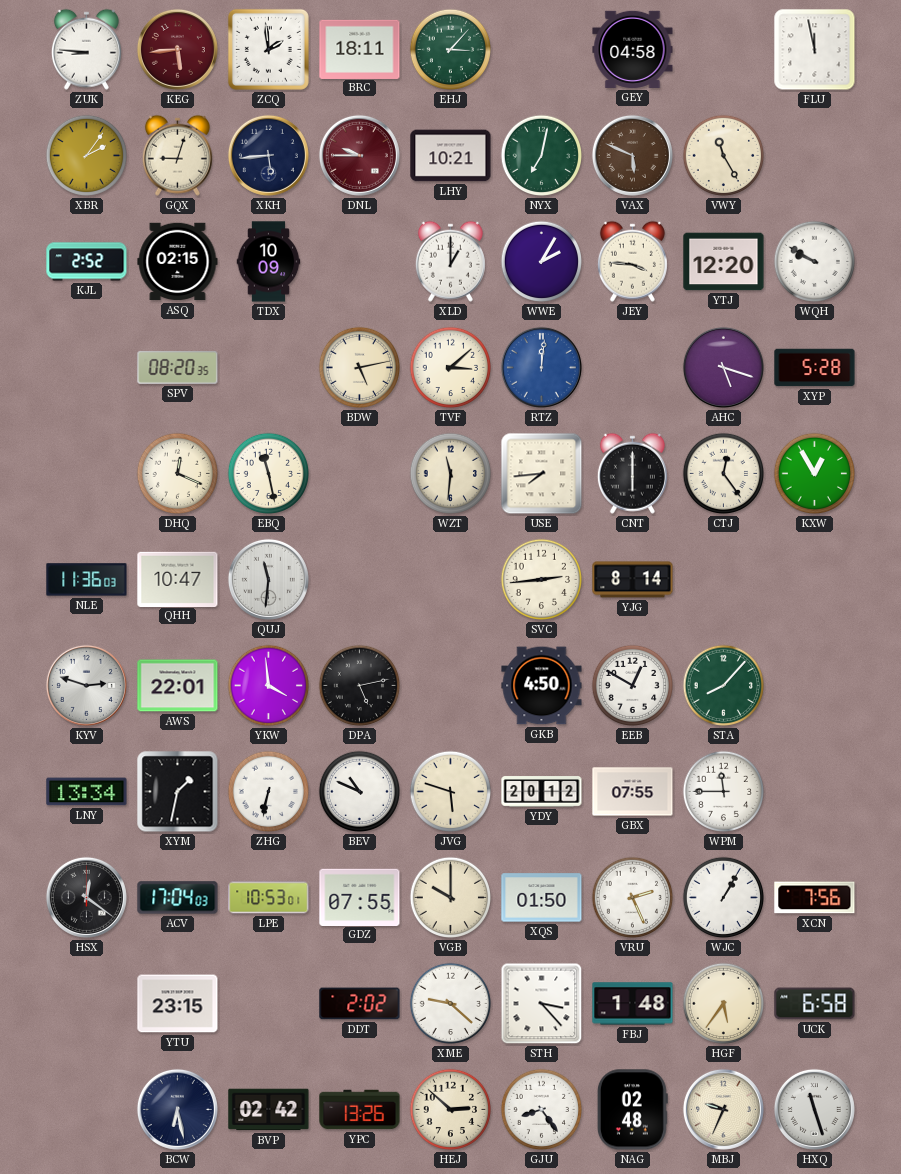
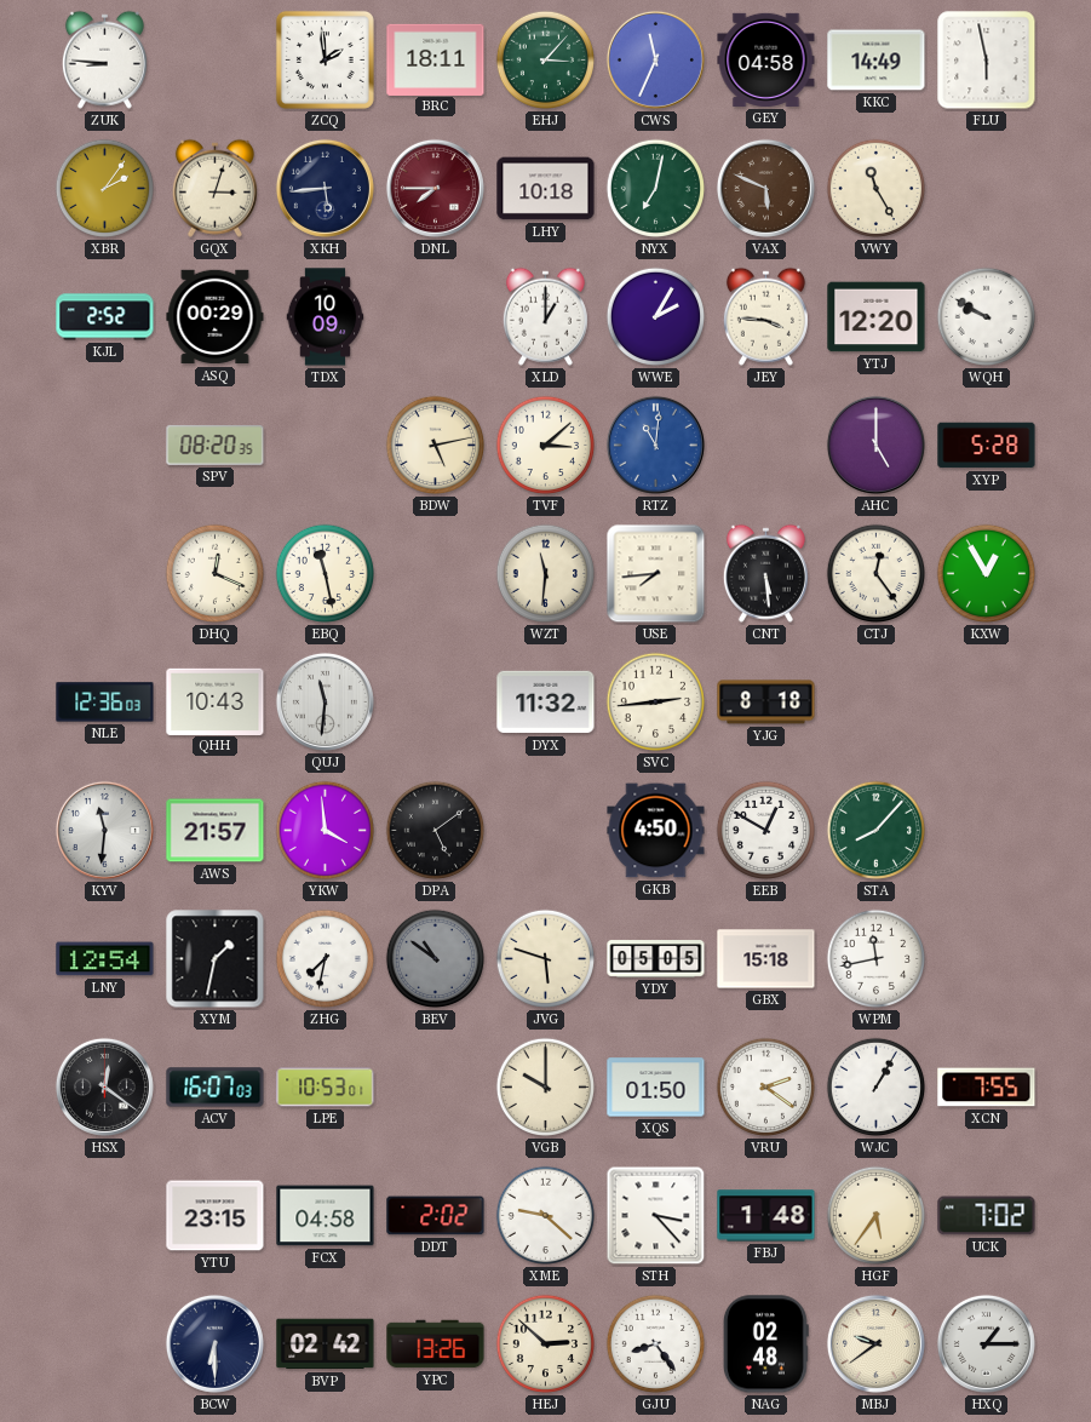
KEG: 5:44 -> none
CWS: none -> 11:34
KKC: none -> 14:49
FLU: 11:58 -> 5:58
GQX: 9:03 -> 3:03
DNL: 9:45 -> 7:45
LHY: 10:21 -> 10:18
ASQ: 02:15 -> 00:29
RTZ: 12:01 -> 11:01
AHC: 5:18 -> 5:00
CNT: 6:00 -> 5:29
NLE: 11:36 -> 12:36
QHH: 10:47 -> 10:43
DYX: none -> 11:32
YJG: 8:14 -> 8:18
KYV: 2:48 -> 11:31
AWS: 22:01 -> 21:57
DPA: 5:13 -> 5:09
LNY: 13:34 -> 12:54
ZHG: 6:32 -> 7:32
BEV: 10:49 -> 10:51
BEV dial: white -> grey
YDY: 20:12 -> 05:05
GBX: 07:55 -> 15:18
WPM: 11:45 -> 11:43
ACV: 17:04 -> 16:07
GDZ: 07:55 -> none
VRU: 2:26 -> 2:21
XCN: 7:56 -> 7:55
FCX: none -> 04:58
UCK: 6:58 -> 7:02
BCW: 6:28 -> 6:30
MBJ: 9:34 -> 9:39
HXQ: 11:27 -> 1:15
